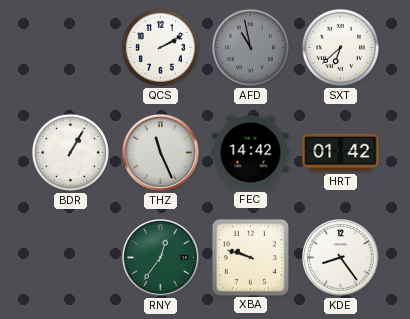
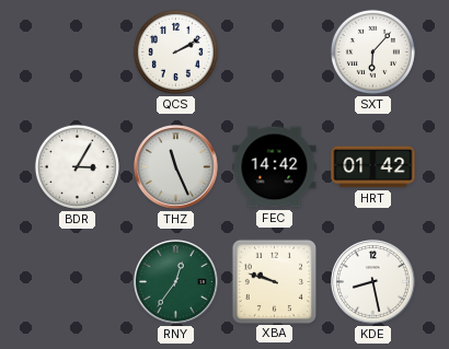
AFD: 10:58 -> none
SXT: 6:38 -> 6:07
BDR: 1:05 -> 3:05
KDE: 8:24 -> 8:28
